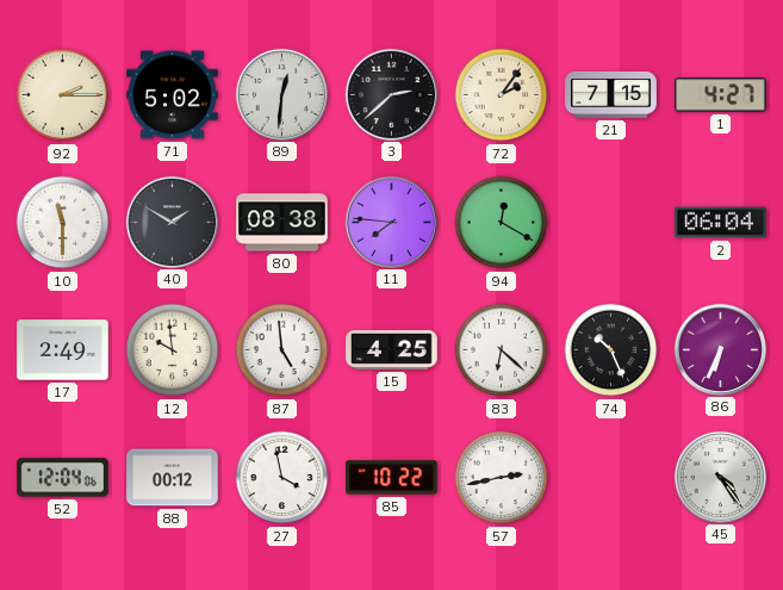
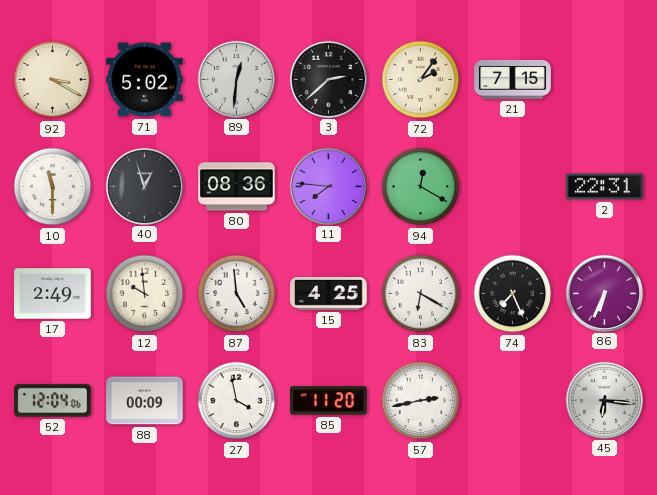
92: 2:15 -> 3:20
1: 4:27 -> none
40: 1:50 -> 12:57
80: 08:38 -> 08:36
2: 06:04 -> 22:31
83: 6:22 -> 6:20
74: 10:26 -> 7:26
88: 00:12 -> 00:09
85: 10:22 -> 11:20
45: 4:24 -> 6:16
